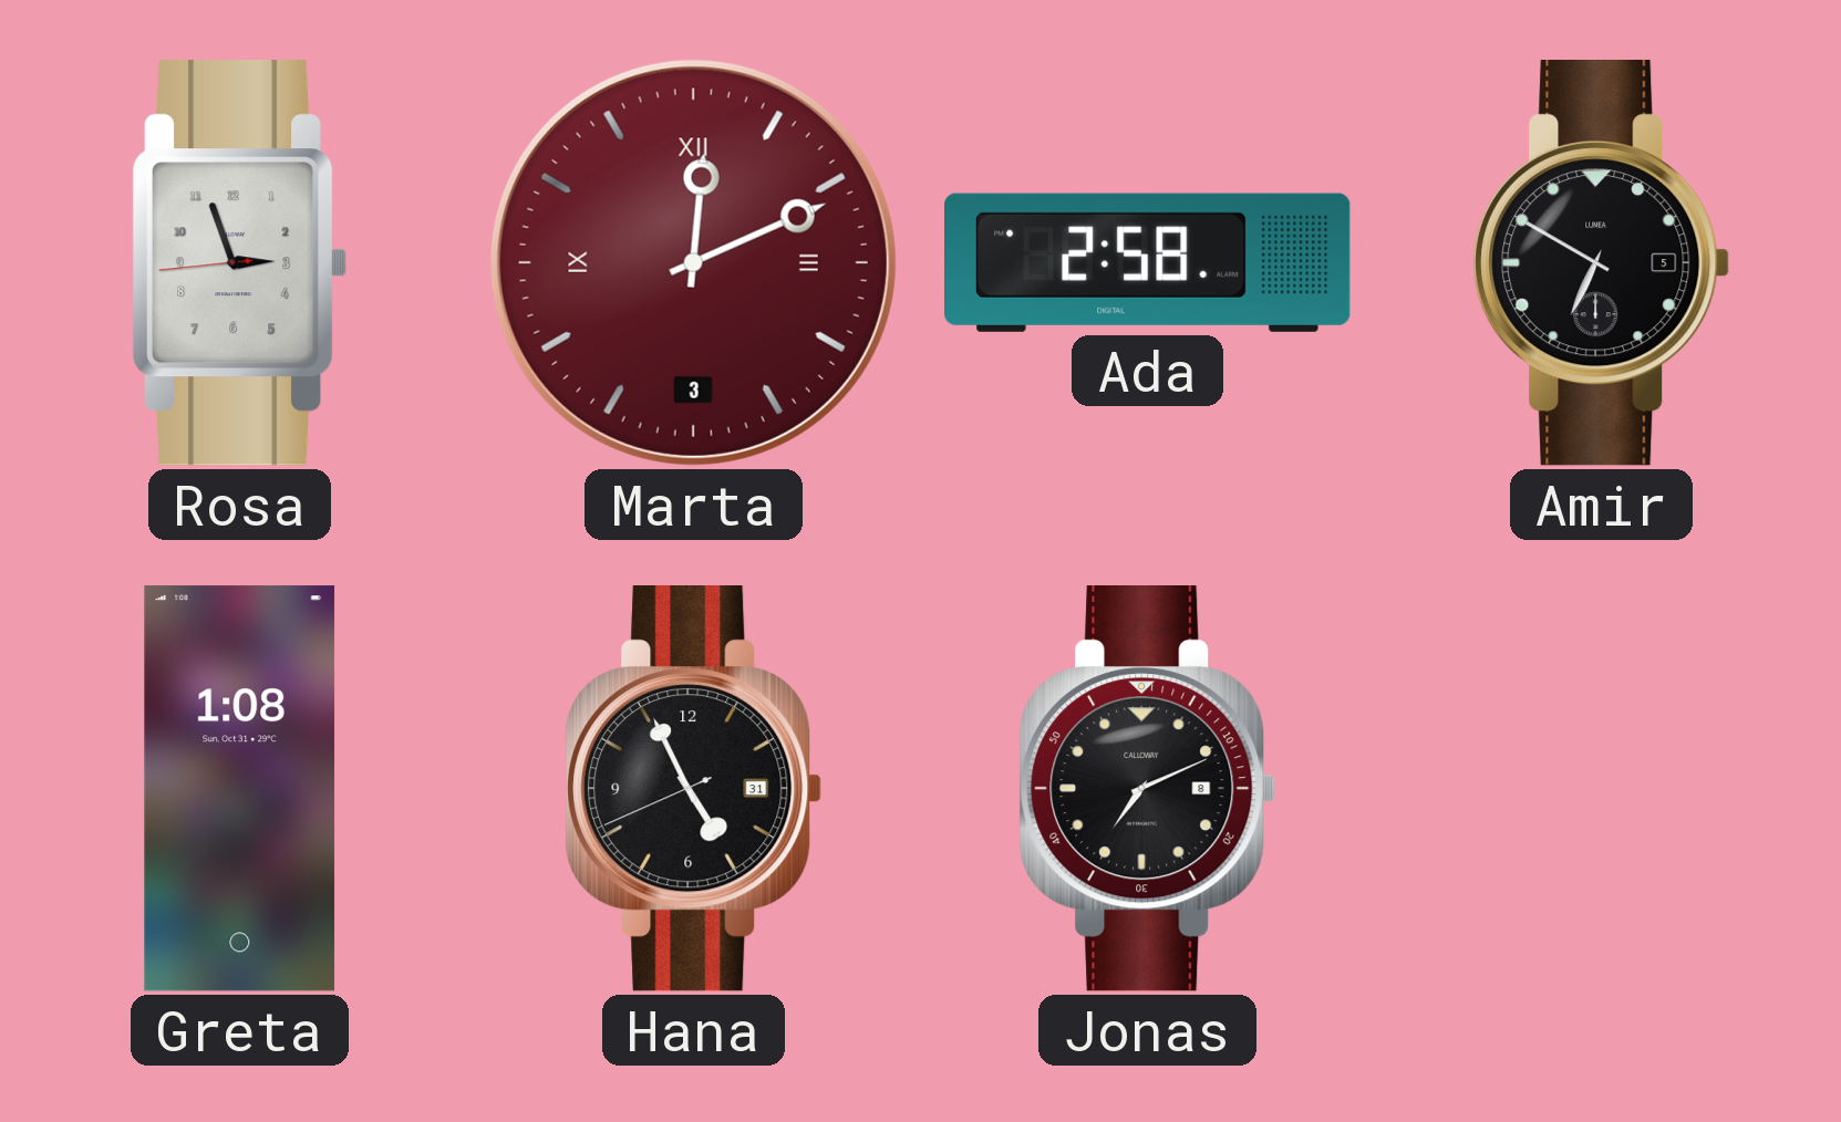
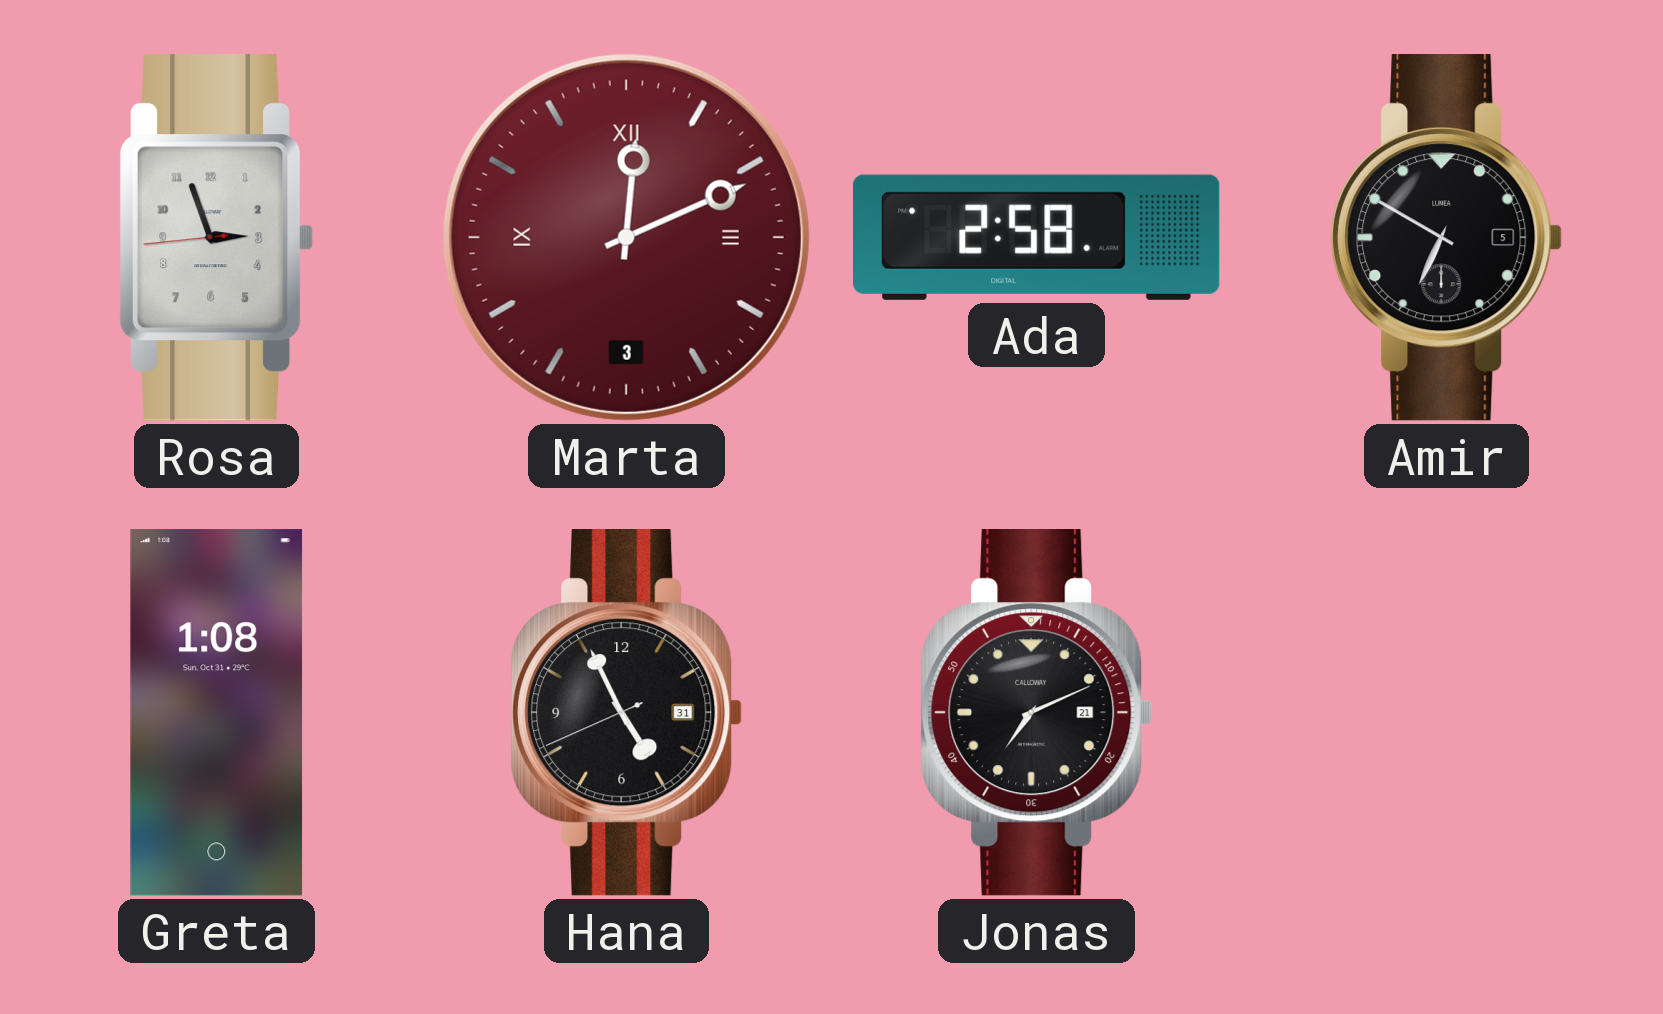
Jonas date: 8 -> 21
